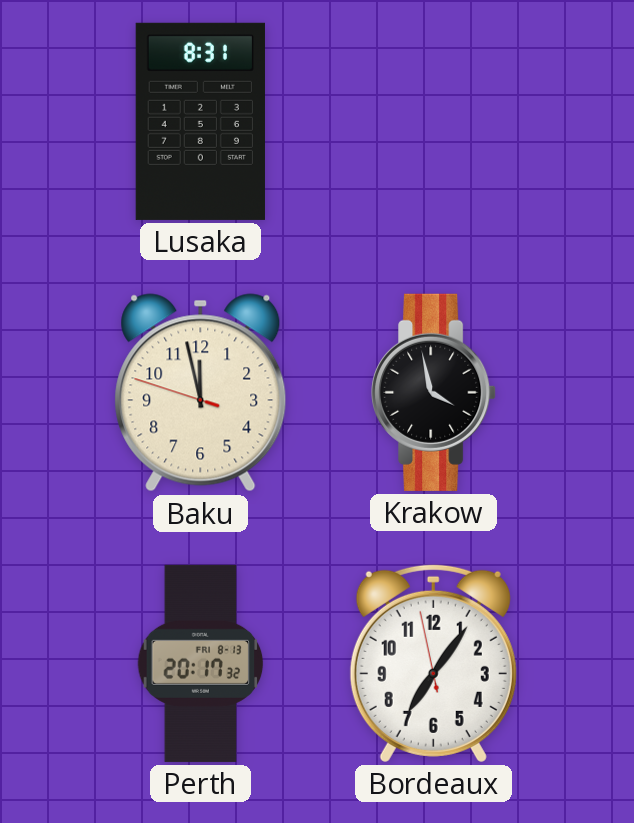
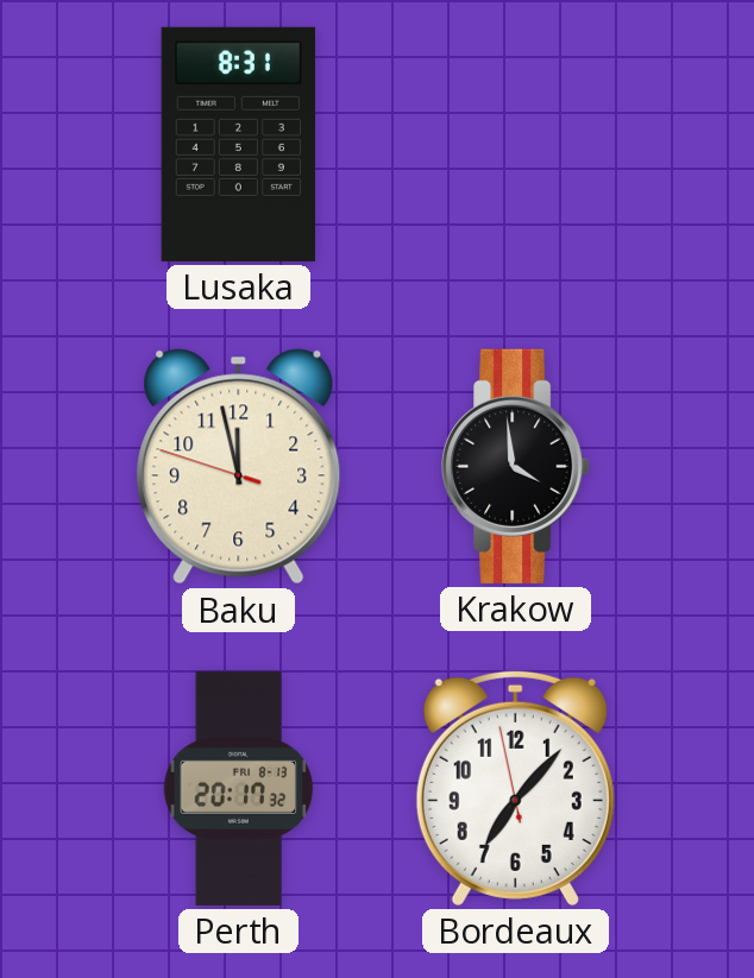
Krakow: 3:58 -> 3:59
Bordeaux: 7:05 -> 7:06
